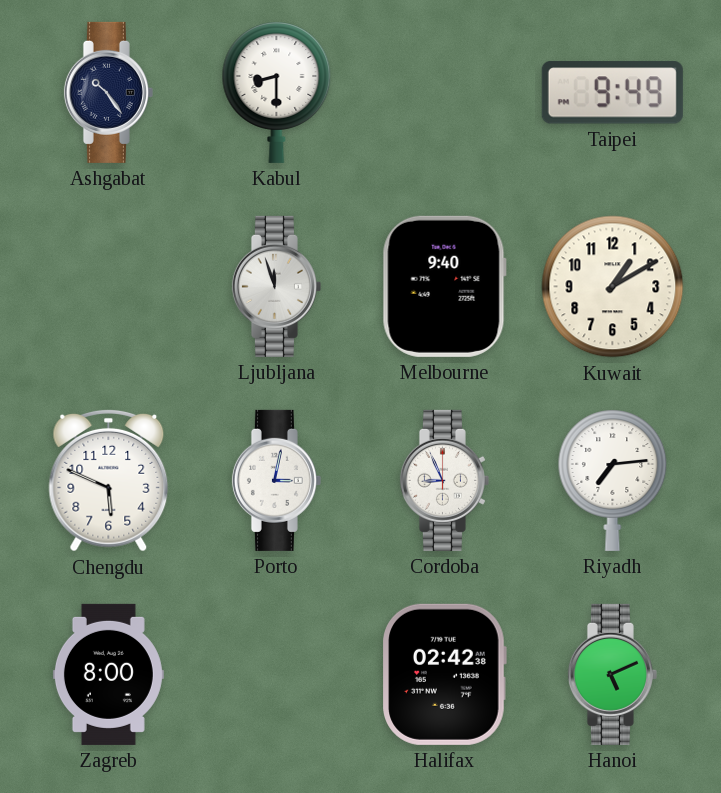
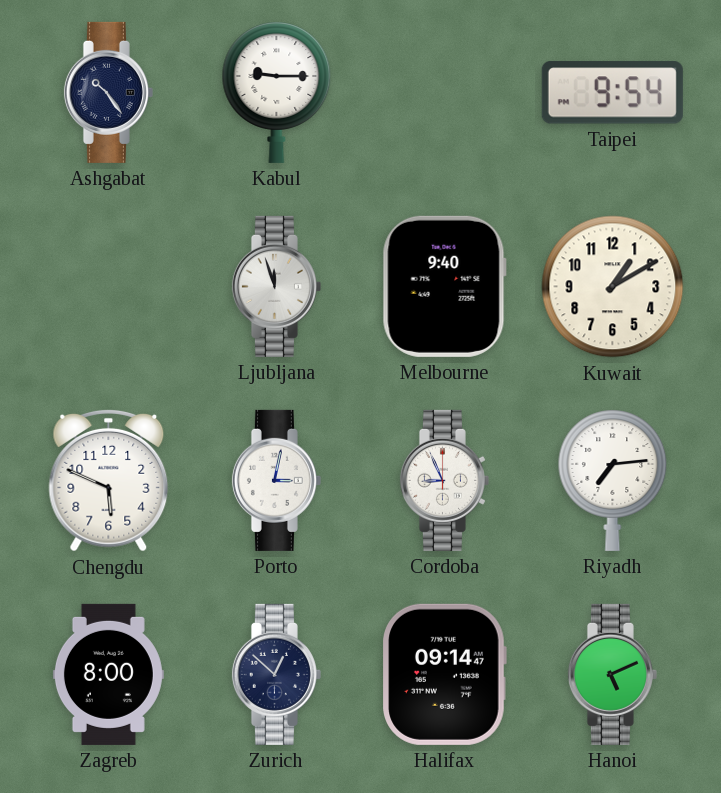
Kabul: 8:30 -> 9:15
Taipei: 9:49 -> 9:54
Zurich: none -> 12:52
Halifax: 02:42 -> 09:14
